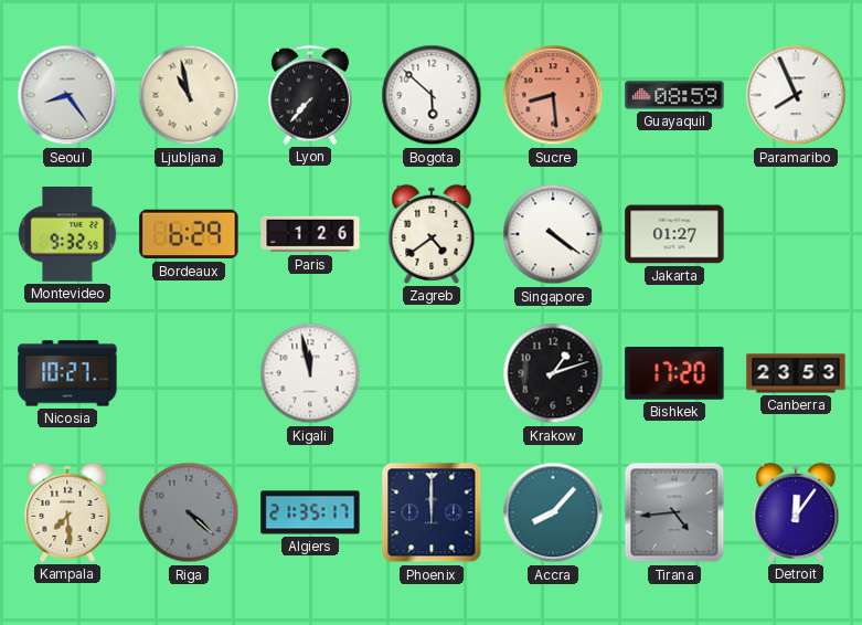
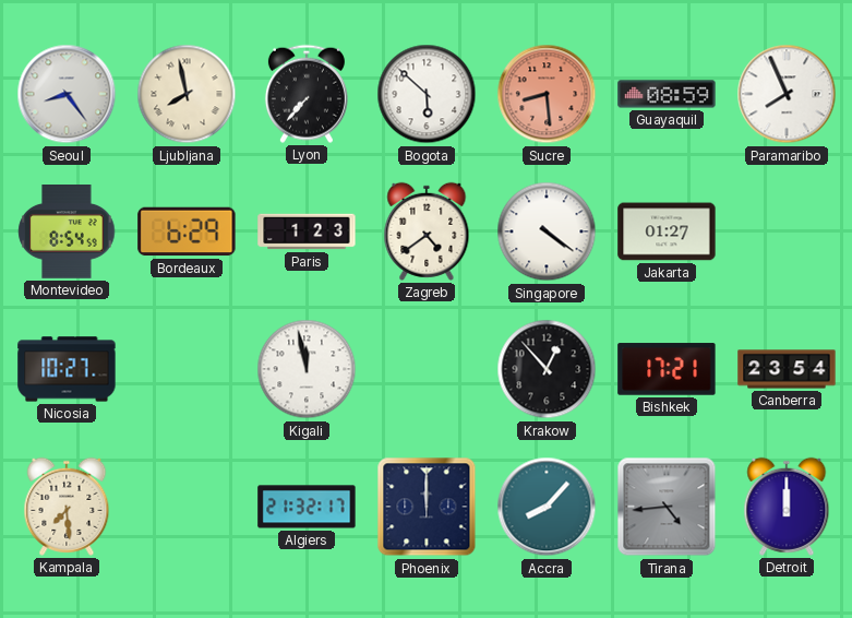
Ljubljana: 10:58 -> 7:58
Montevideo: 9:32 -> 8:54
Paris: 1:26 -> 1:23
Krakow: 1:12 -> 12:53
Bishkek: 17:20 -> 17:21
Canberra: 23:53 -> 23:54
Riga: 4:22 -> none
Algiers: 21:35 -> 21:32
Detroit: 12:06 -> 12:00
